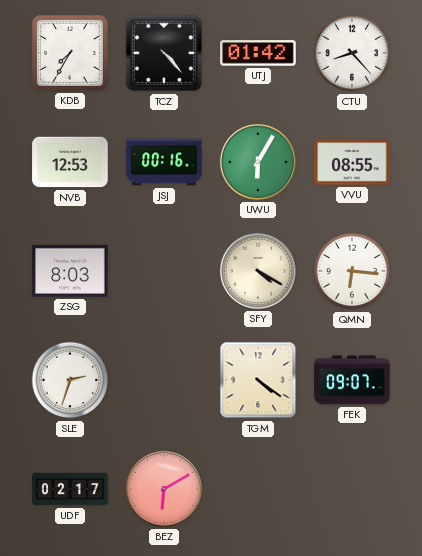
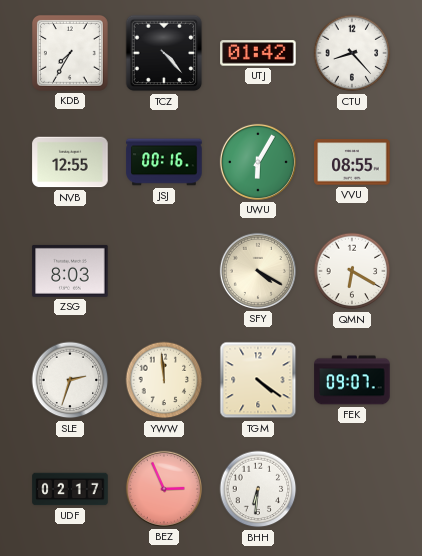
NVB: 12:53 -> 12:55
QMN: 6:16 -> 6:20
YWW: none -> 11:59
BEZ: 6:10 -> 2:56
BHH: none -> 6:31
